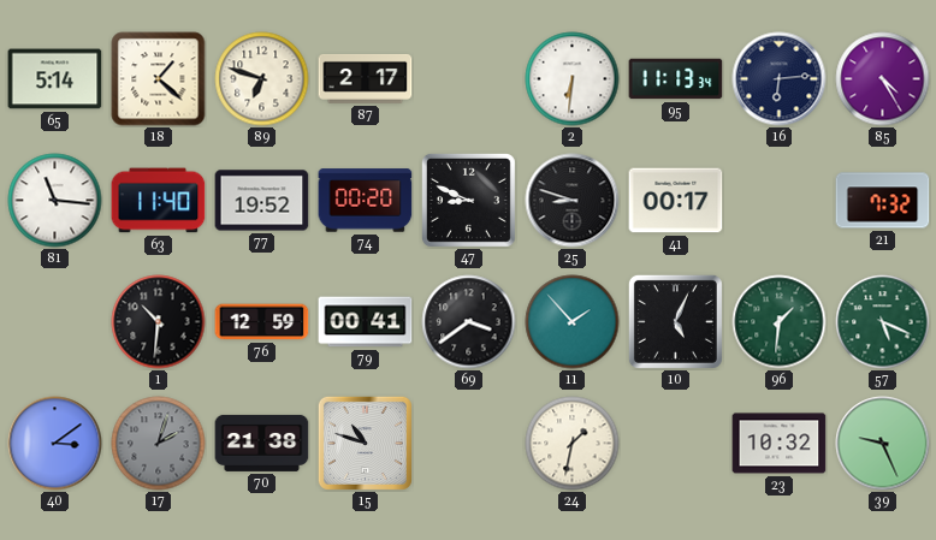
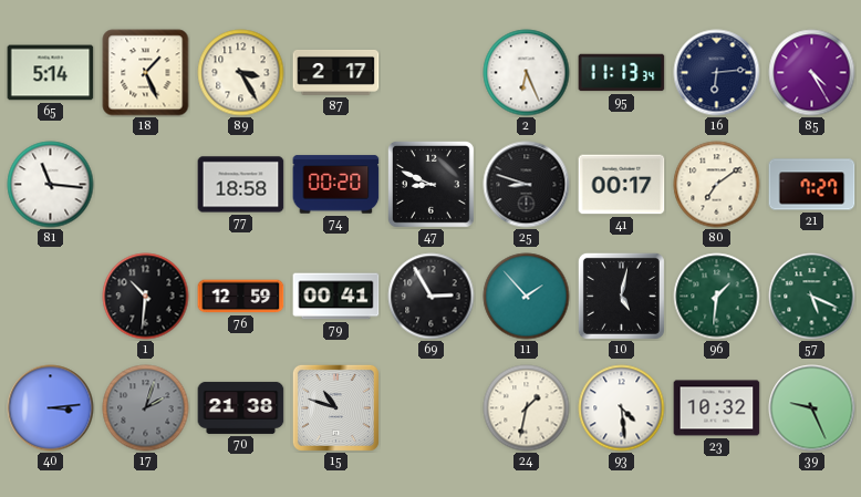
18: 1:22 -> 1:26
89: 6:48 -> 3:25
2: 6:31 -> 6:26
63: 11:40 -> none
77: 19:52 -> 18:58
80: none -> 7:09
21: 7:32 -> 7:27
69: 3:39 -> 2:55
10: 5:04 -> 5:02
40: 3:09 -> 3:14
93: none -> 4:29
